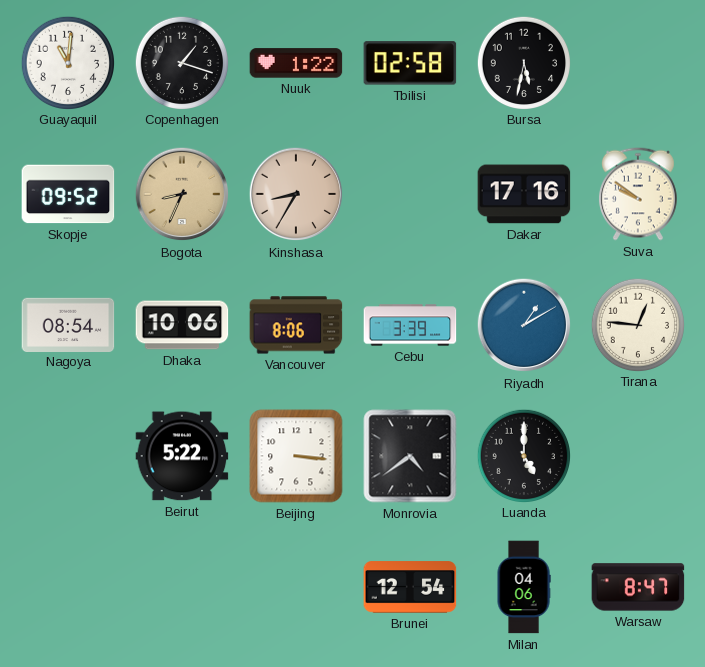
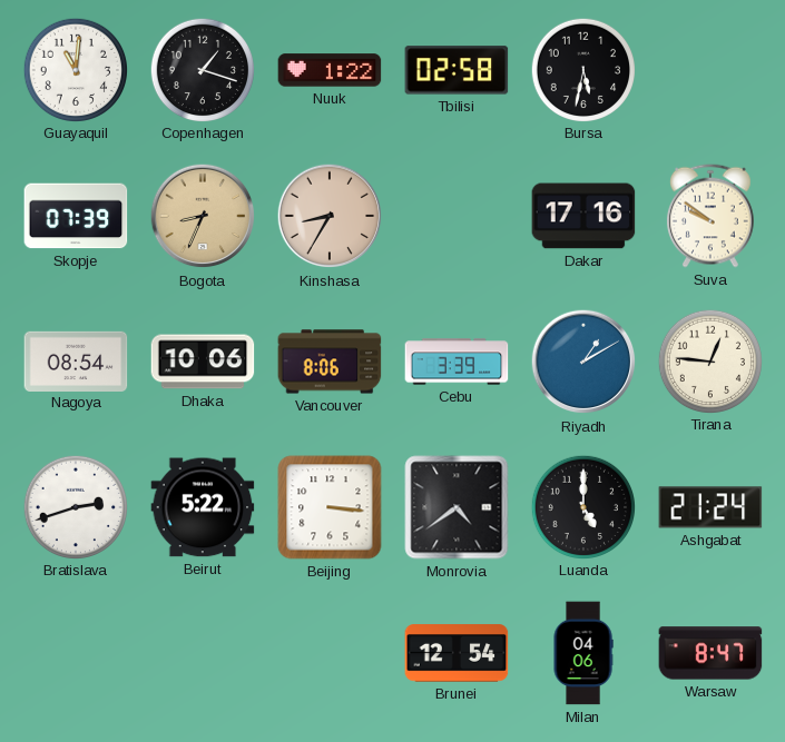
Skopje: 09:52 -> 07:39
Bratislava: none -> 2:42
Ashgabat: none -> 21:24
